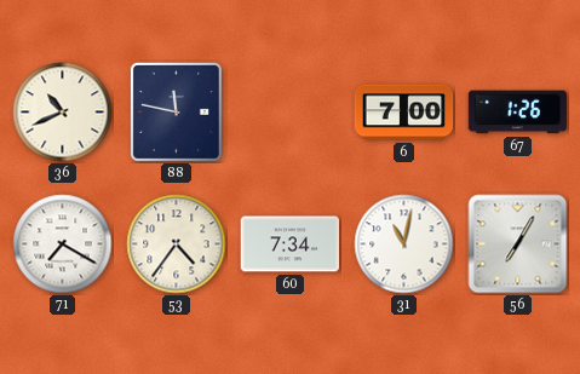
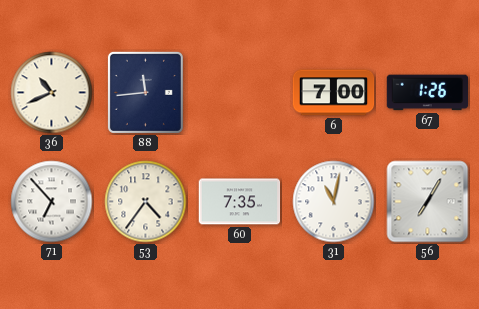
88: 11:47 -> 11:44
71: 7:20 -> 6:53
60: 7:34 -> 7:35
